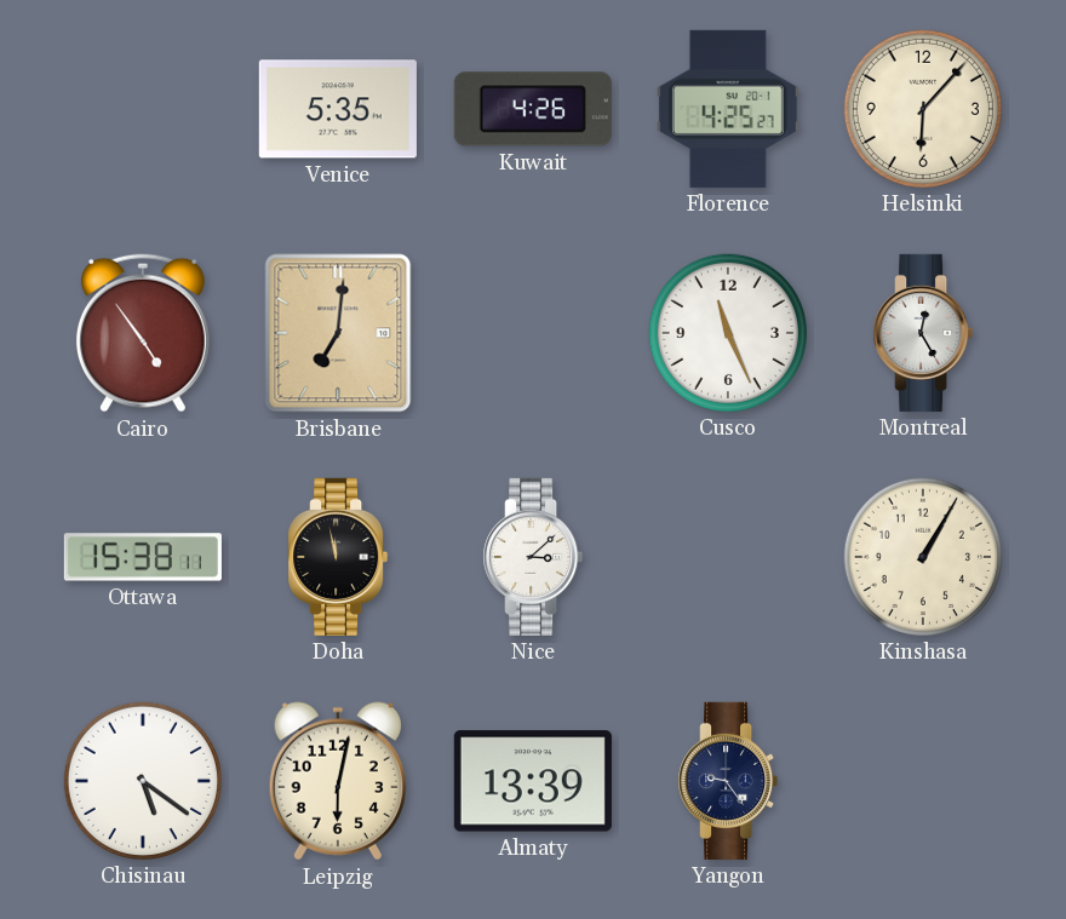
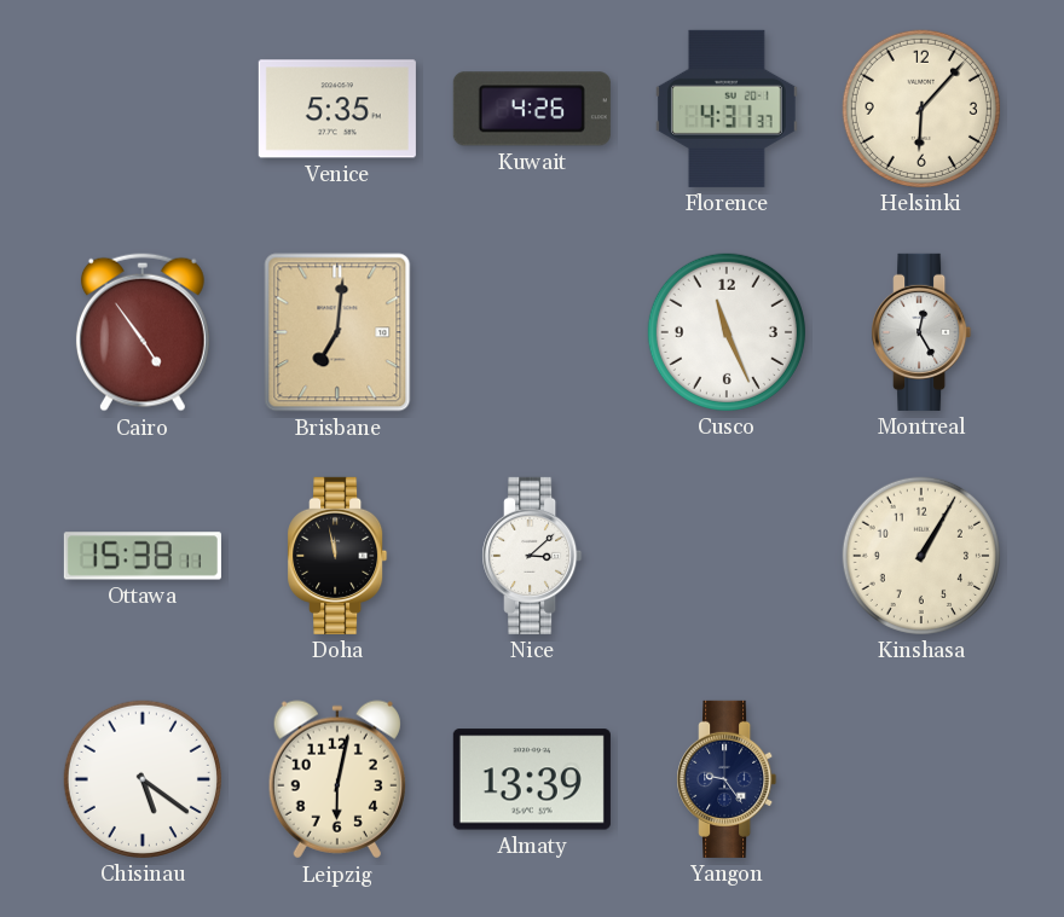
Florence: 4:25 -> 4:31
